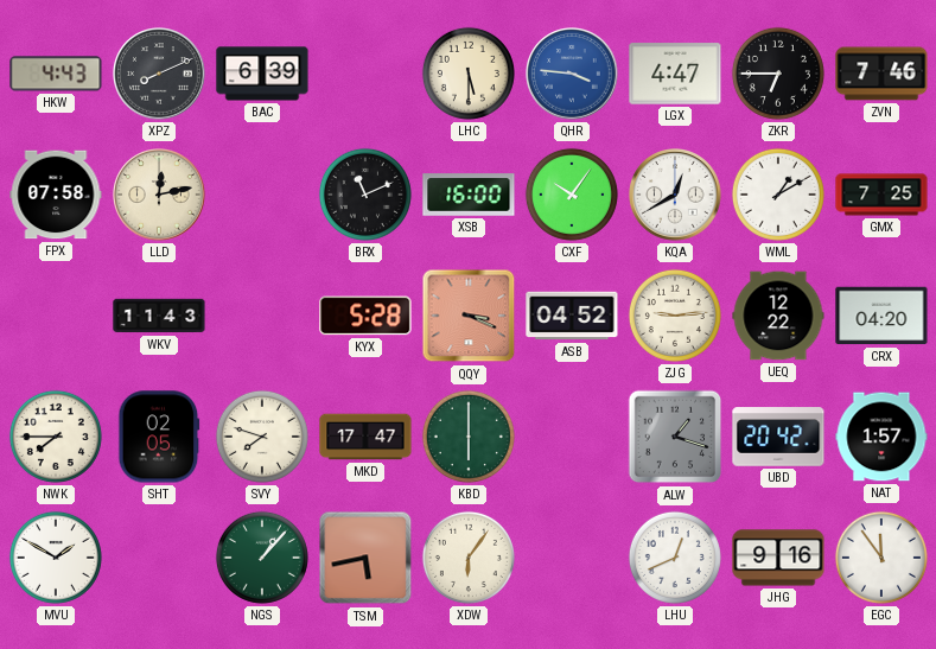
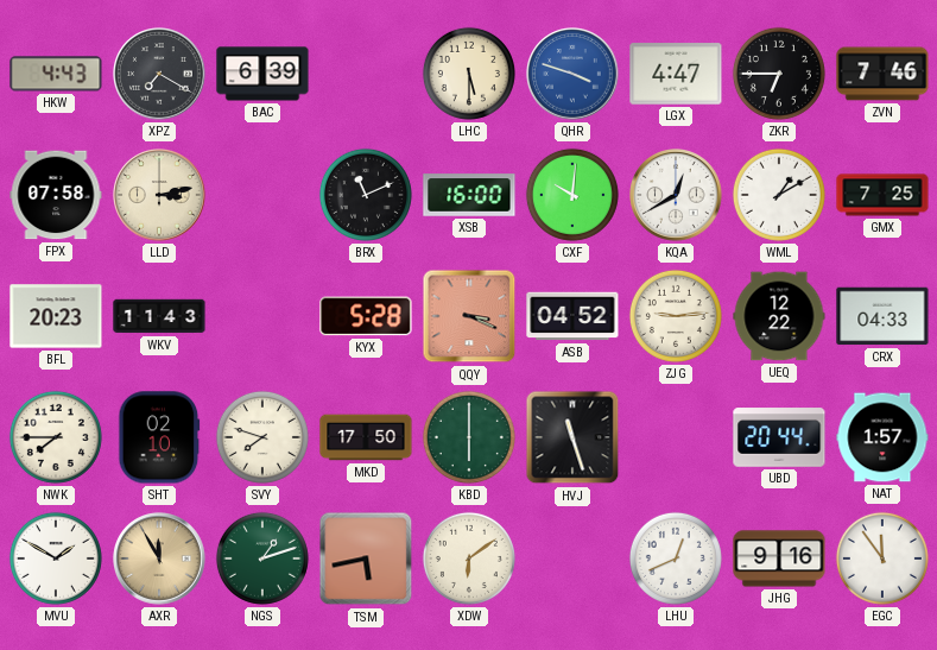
XPZ: 8:11 -> 7:20
QHR: 3:46 -> 3:48
LLD: 12:13 -> 3:13
CXF: 10:06 -> 10:01
BFL: none -> 20:23
CRX: 04:20 -> 04:33
SHT: 02:05 -> 02:10
MKD: 17:47 -> 17:50
HVJ: none -> 11:27
ALW: 1:18 -> none
UBD: 20:42 -> 20:44
AXR: none -> 11:55
NGS: 1:07 -> 1:12
XDW: 6:06 -> 6:09
